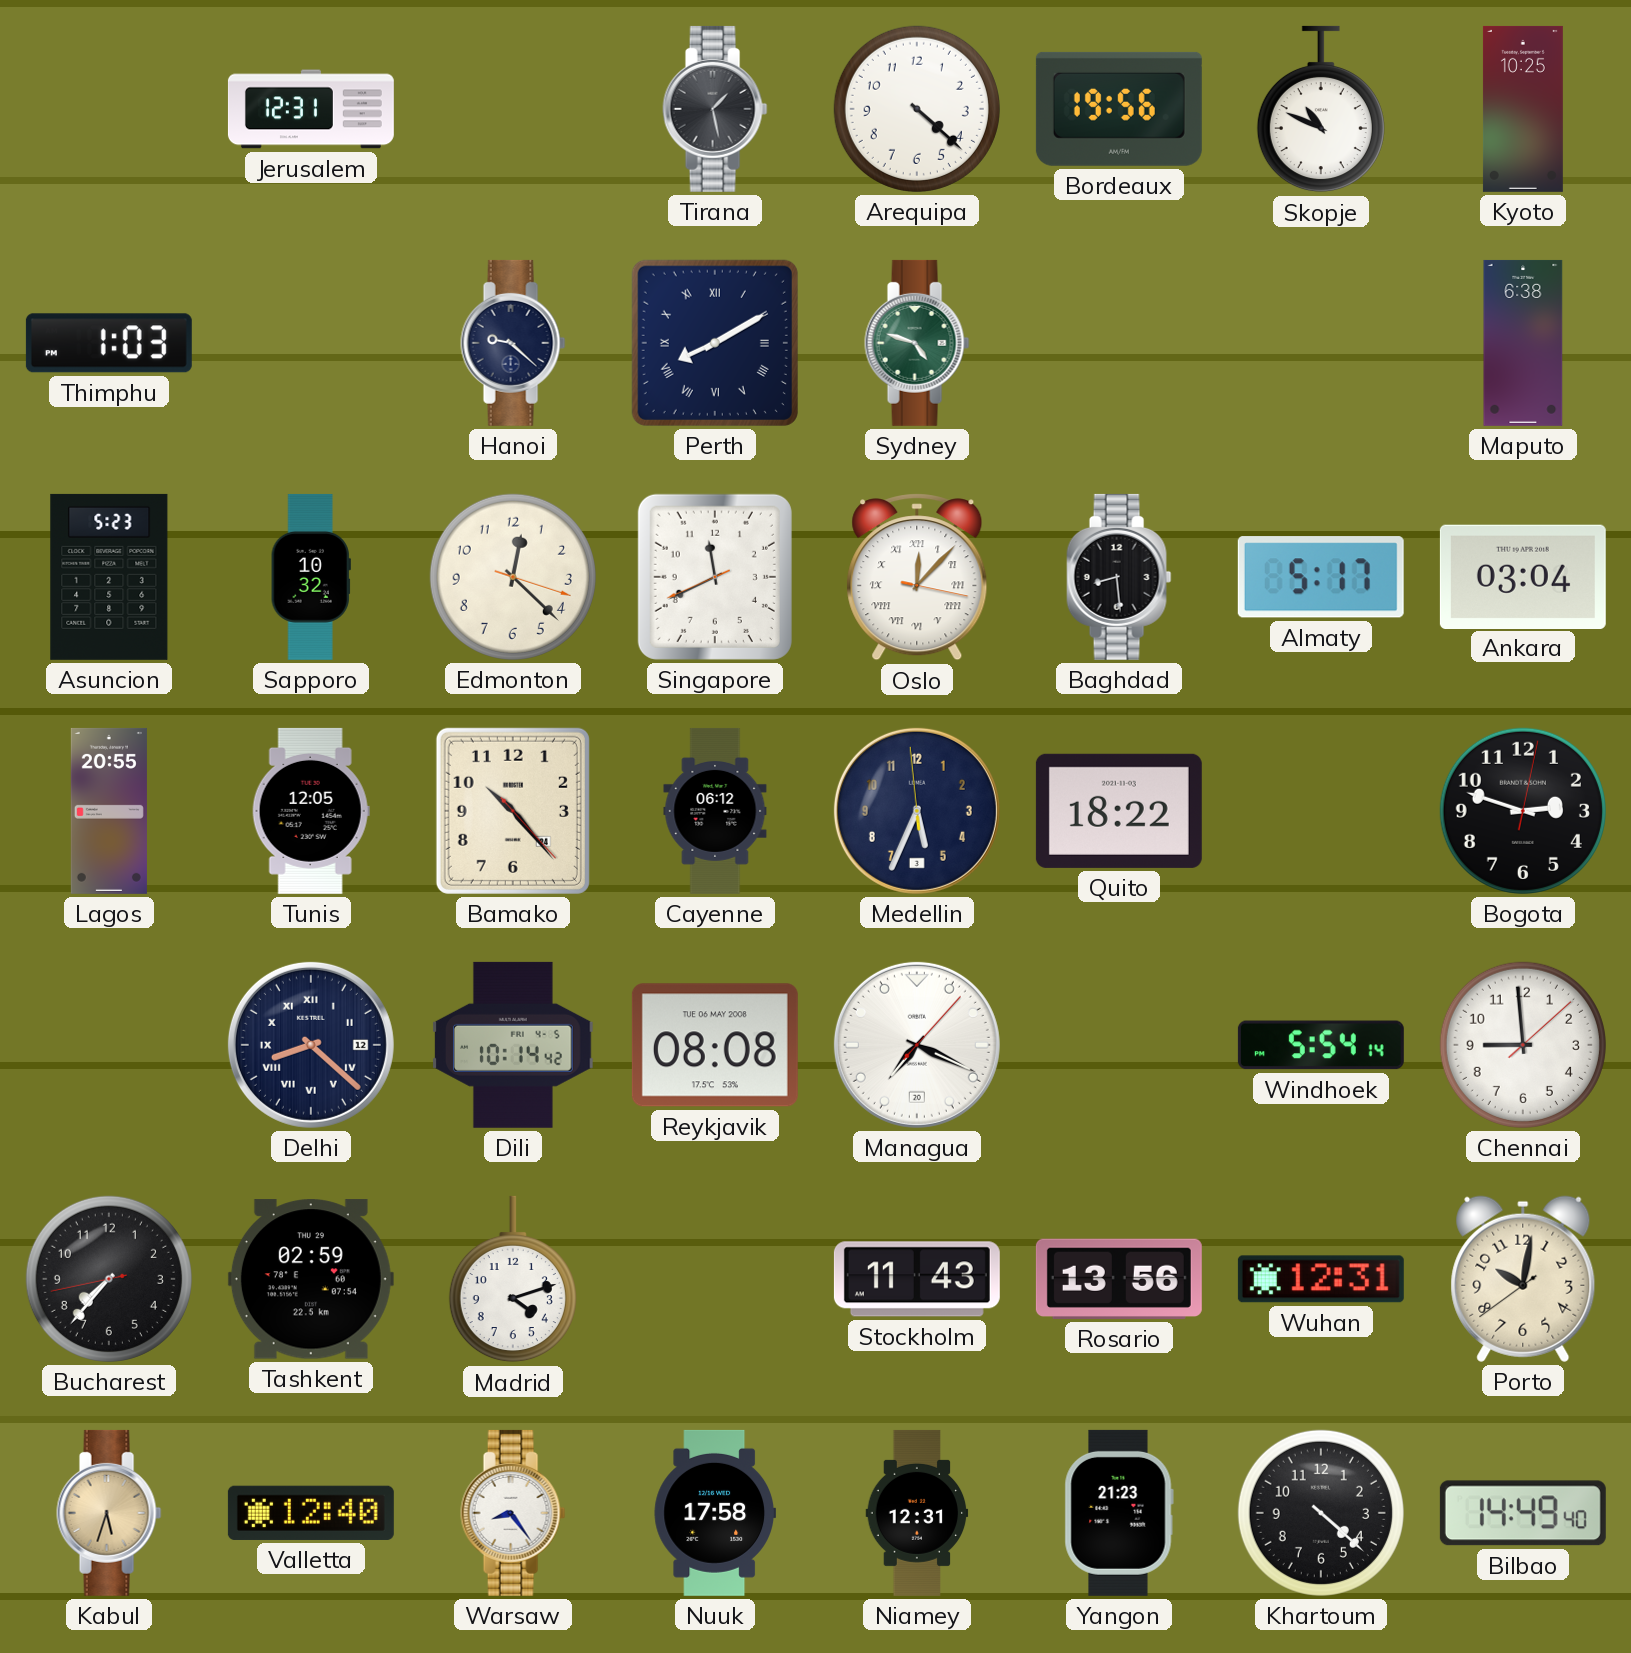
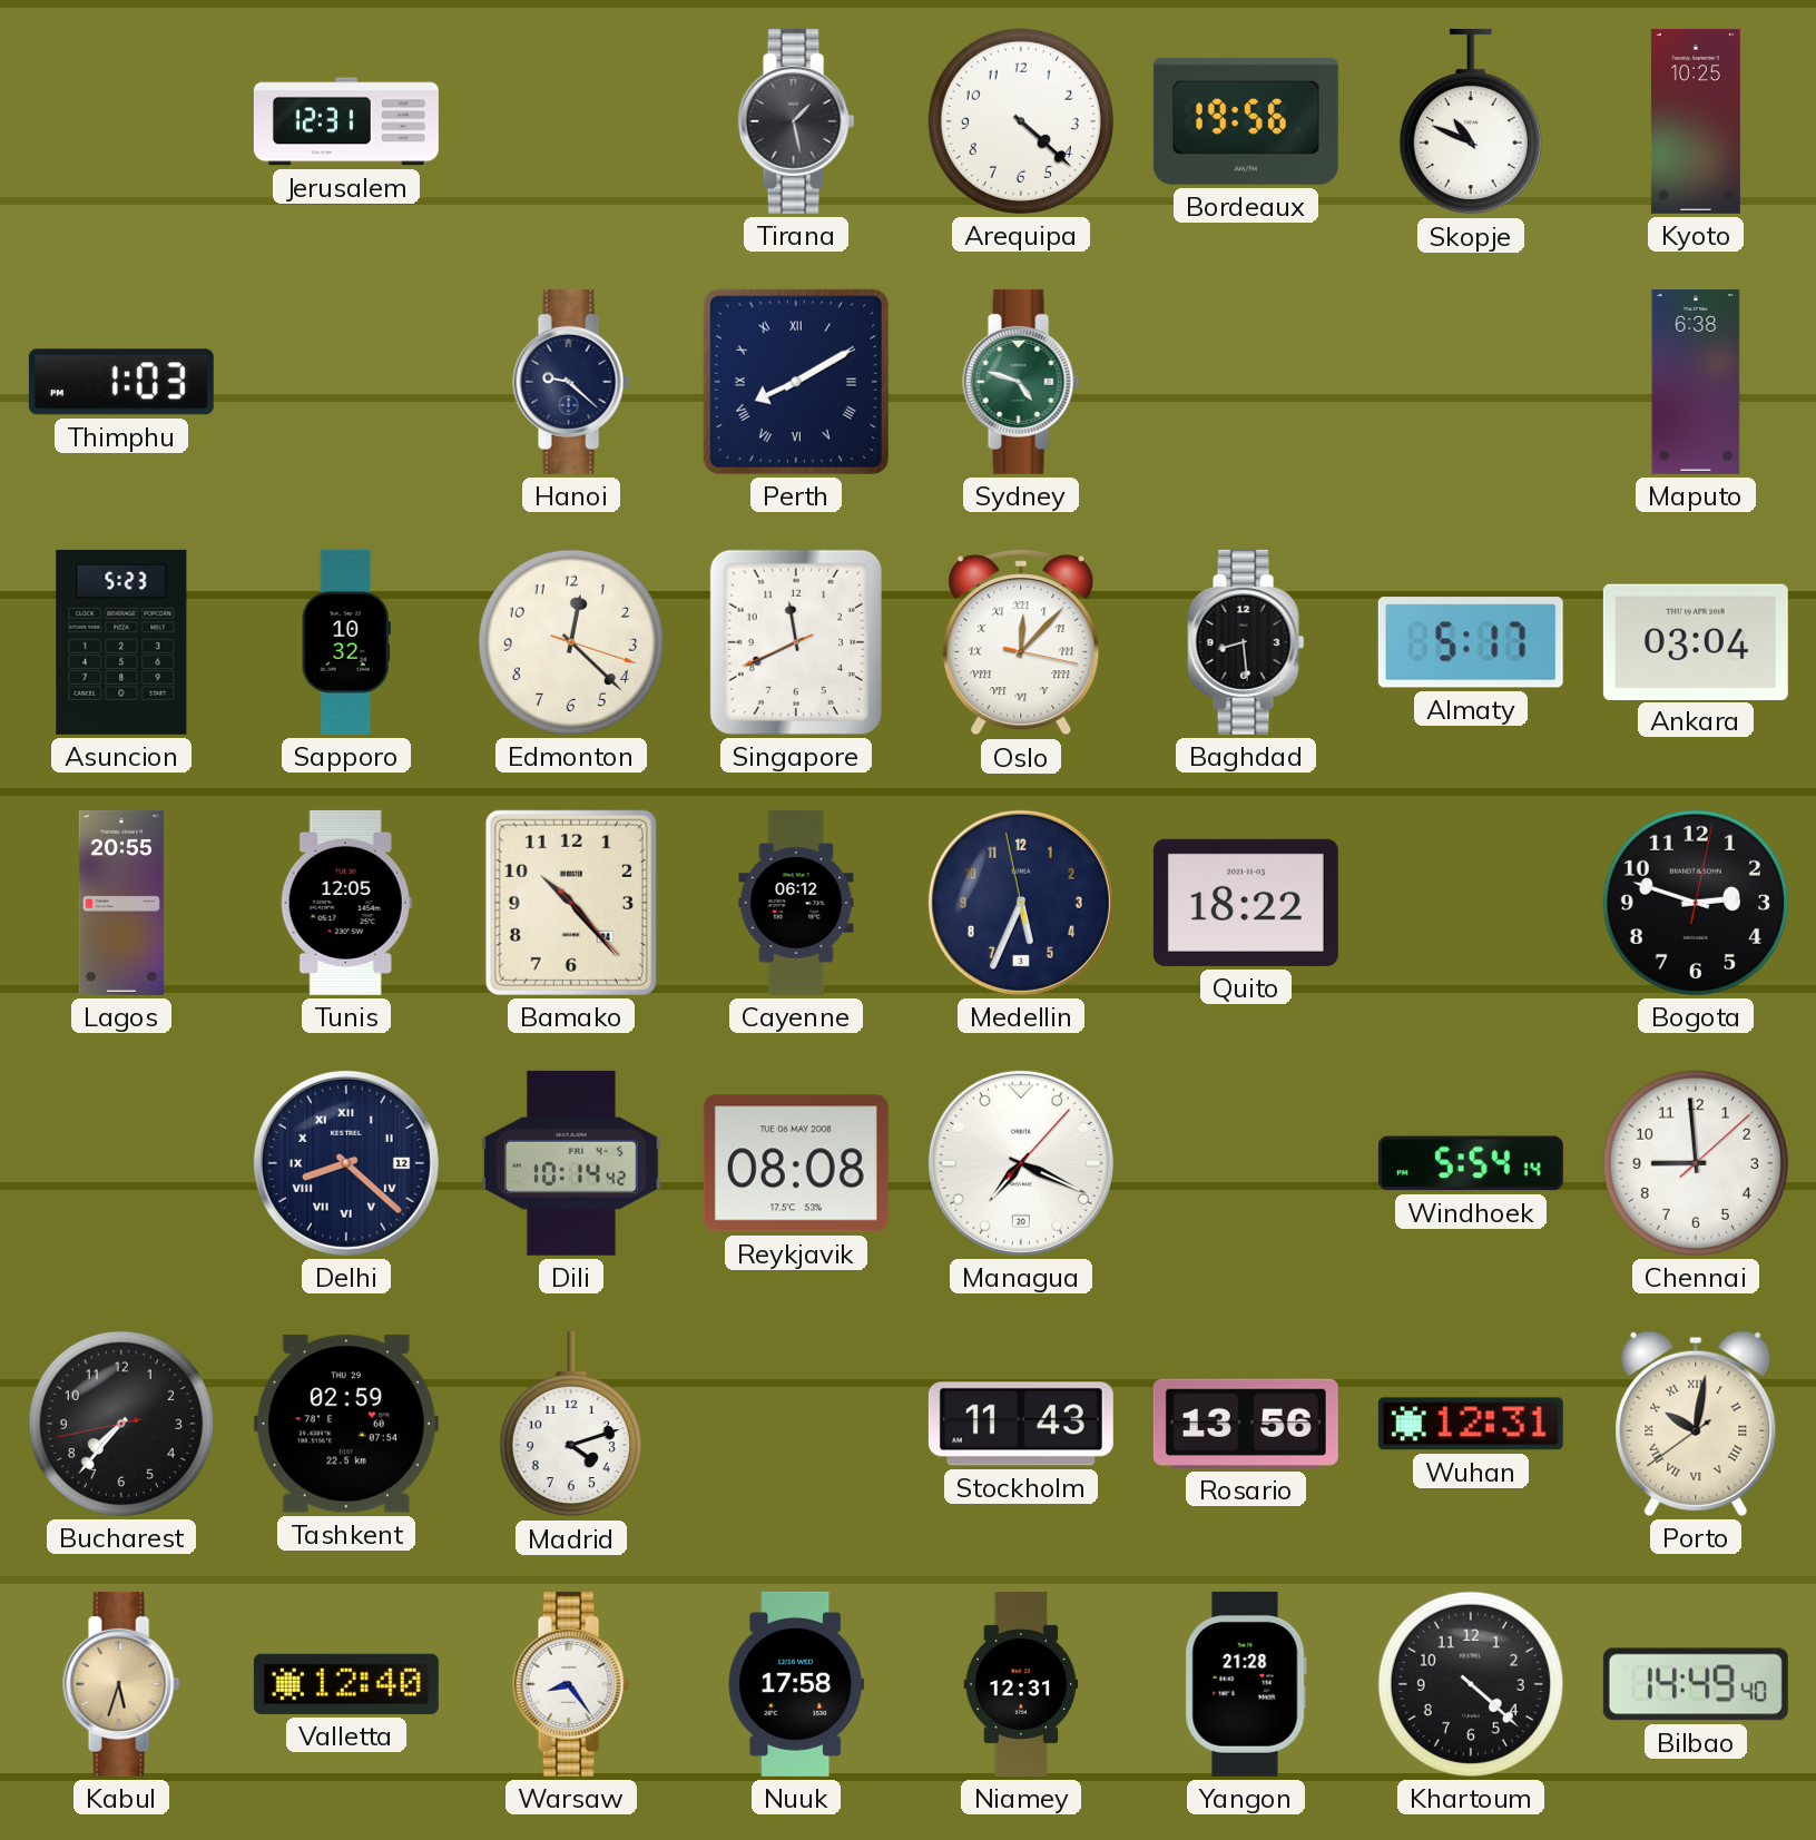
Medellin: 5:33:59 -> 5:33:58
Porto numerals: Arabic -> Roman
Yangon: 21:23 -> 21:28
